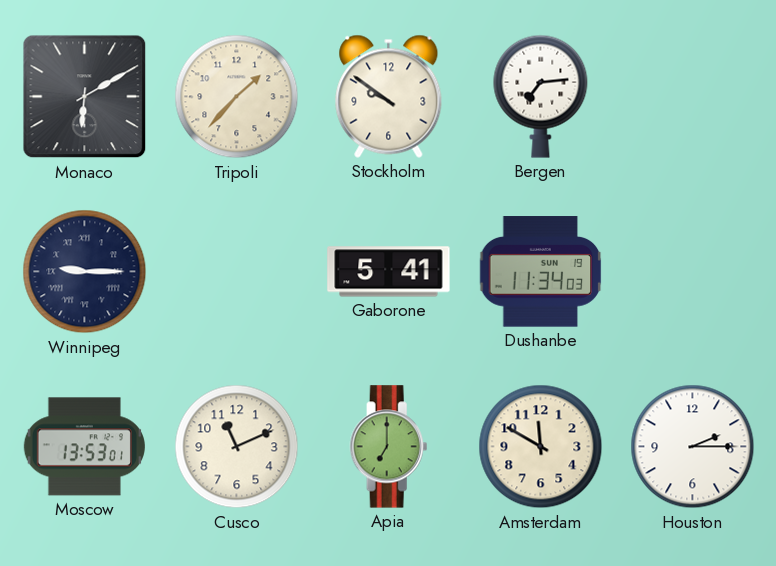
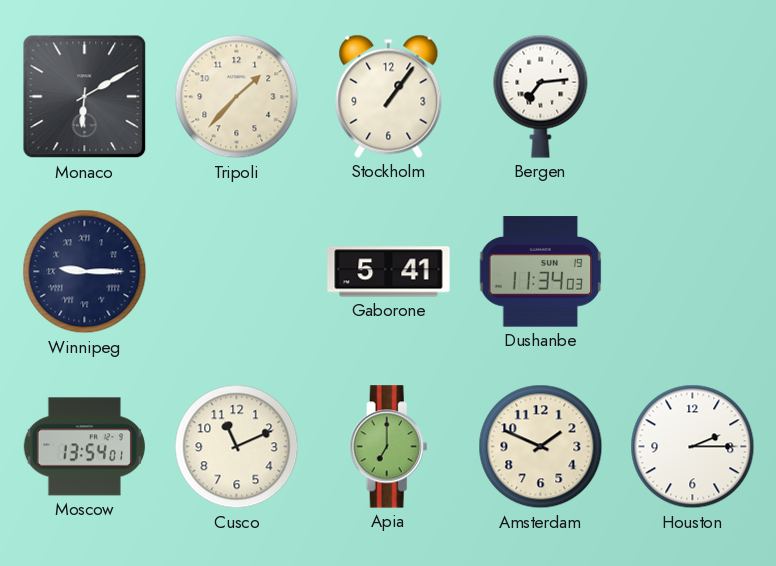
Stockholm: 9:51 -> 1:06
Moscow: 13:53 -> 13:54
Amsterdam: 11:50 -> 1:49
